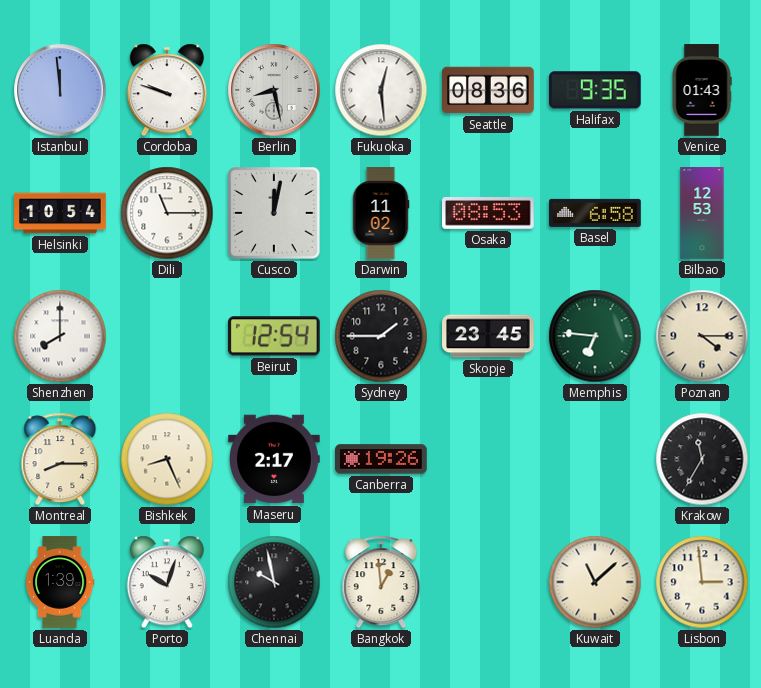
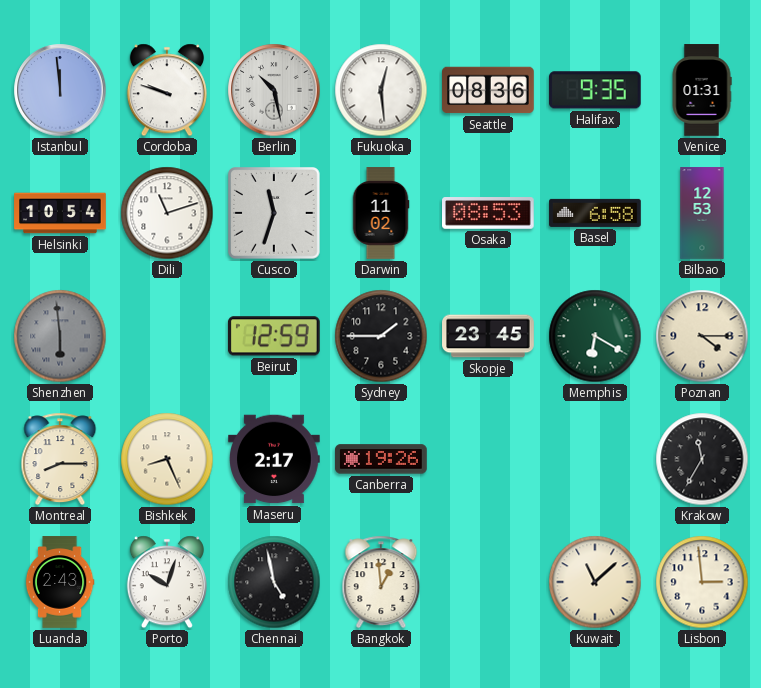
Berlin: 8:28 -> 10:28
Venice: 01:43 -> 01:31
Dili: 11:15 -> 11:12
Cusco: 12:02 -> 11:33
Shenzhen: 8:00 -> 5:59
Shenzhen dial: white -> grey
Beirut: 12:54 -> 12:59
Memphis: 6:46 -> 6:20
Luanda: 1:39 -> 2:43
Chennai: 9:58 -> 4:58
